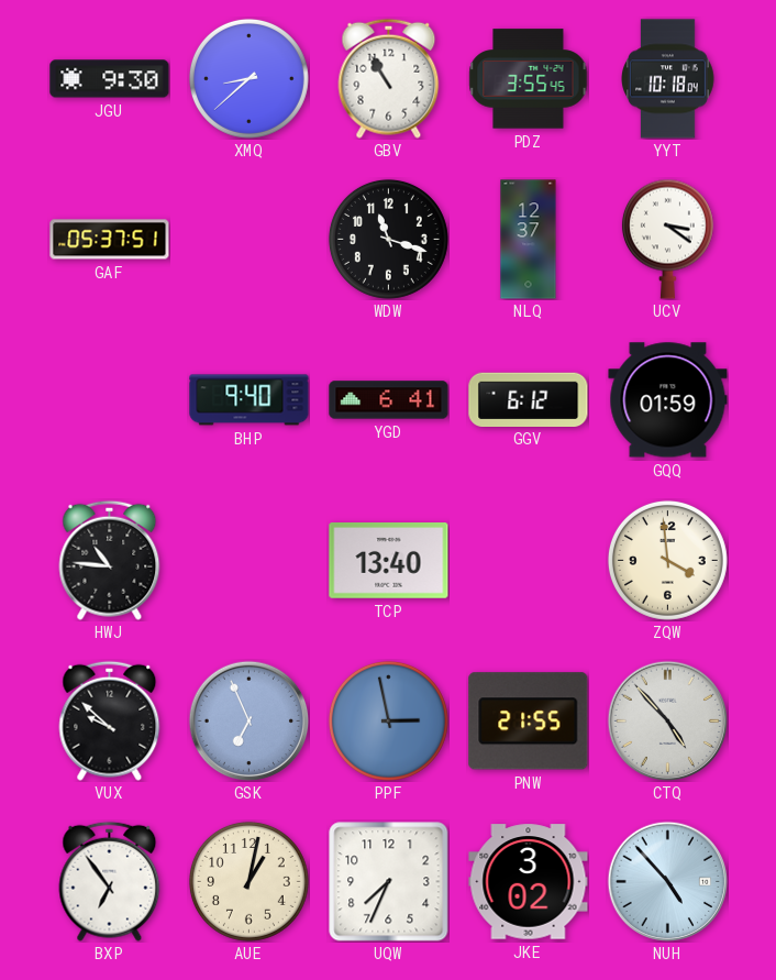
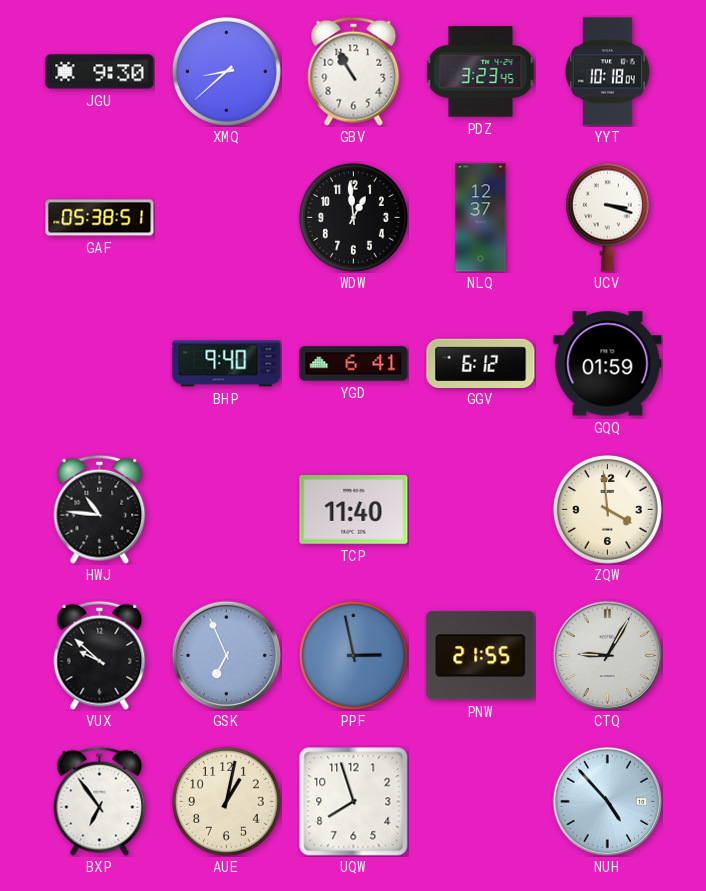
PDZ: 3:55 -> 3:23
GAF: 05:37 -> 05:38
WDW: 11:18 -> 12:59
UCV: 3:21 -> 3:18
TCP: 13:40 -> 11:40
CTQ: 4:53 -> 9:05
UQW: 7:34 -> 7:57
JKE: 3:02 -> none
